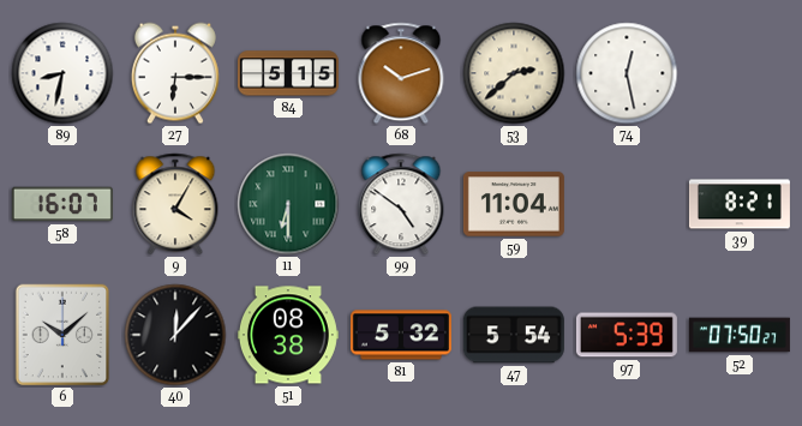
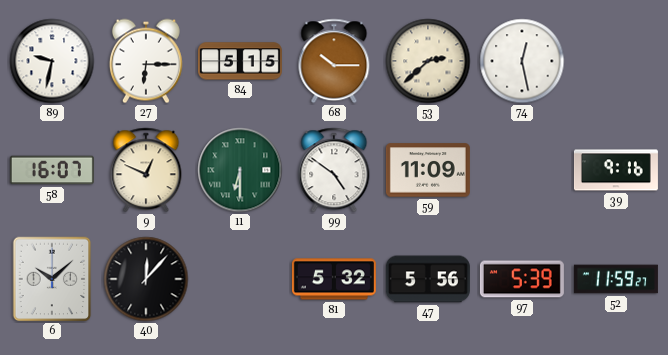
89: 8:32 -> 9:32
68: 10:12 -> 10:15
9: 4:05 -> 12:49
59: 11:04 -> 11:09
39: 8:21 -> 9:16
51: 08:38 -> none
47: 5:54 -> 5:56
52: 07:50 -> 11:59
